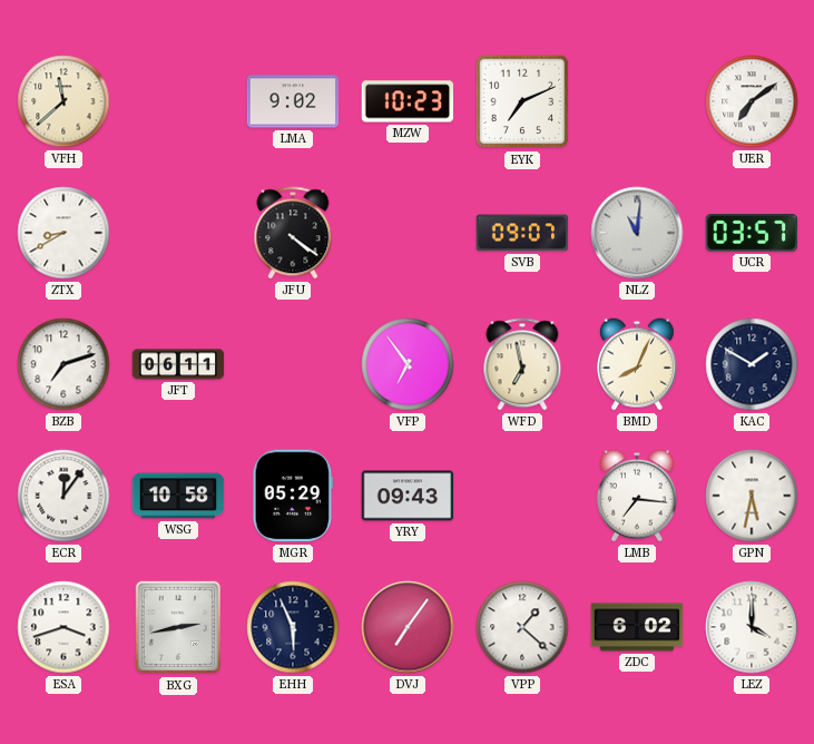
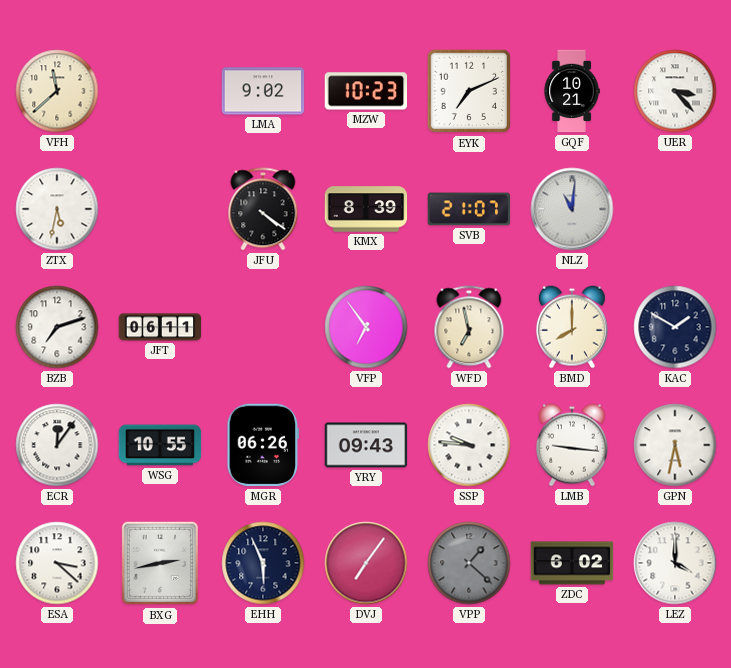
GQF: none -> 10:21
UER: 7:09 -> 3:23
ZTX: 8:40 -> 5:32
KMX: none -> 8:39
SVB: 09:07 -> 21:07
UCR: 03:57 -> none
BMD: 8:04 -> 8:00
WSG: 10:58 -> 10:55
MGR: 05:29 -> 06:26
SSP: none -> 9:46
LMB: 7:16 -> 9:16
ESA: 3:42 -> 3:22
VPP dial: white -> grey
